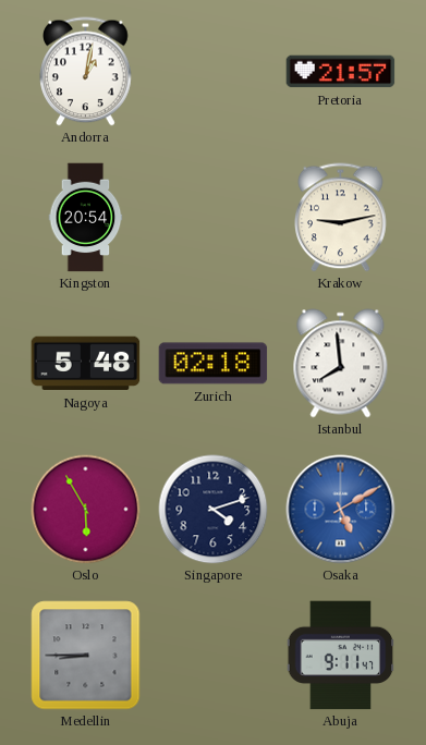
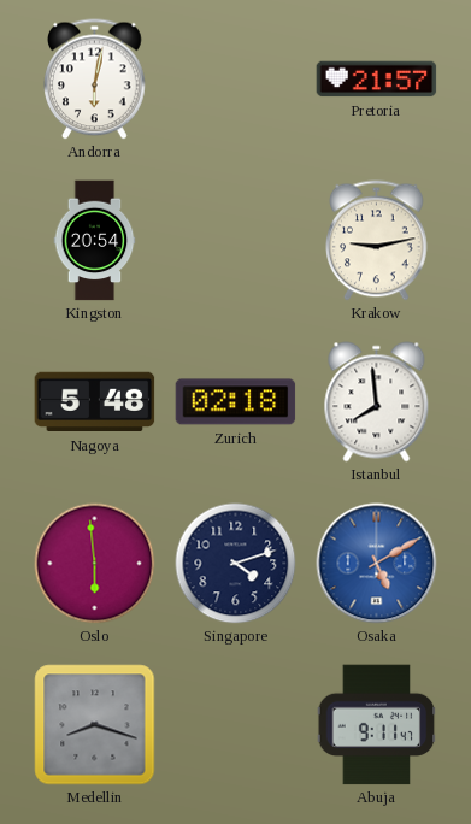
Andorra: 1:02 -> 6:02
Oslo: 5:55 -> 5:59
Medellin: 8:45 -> 8:18
